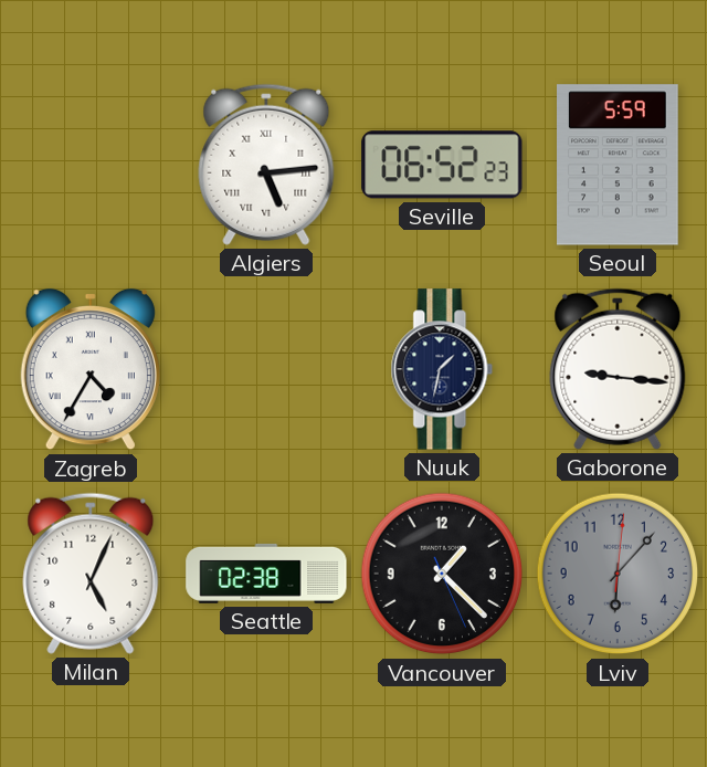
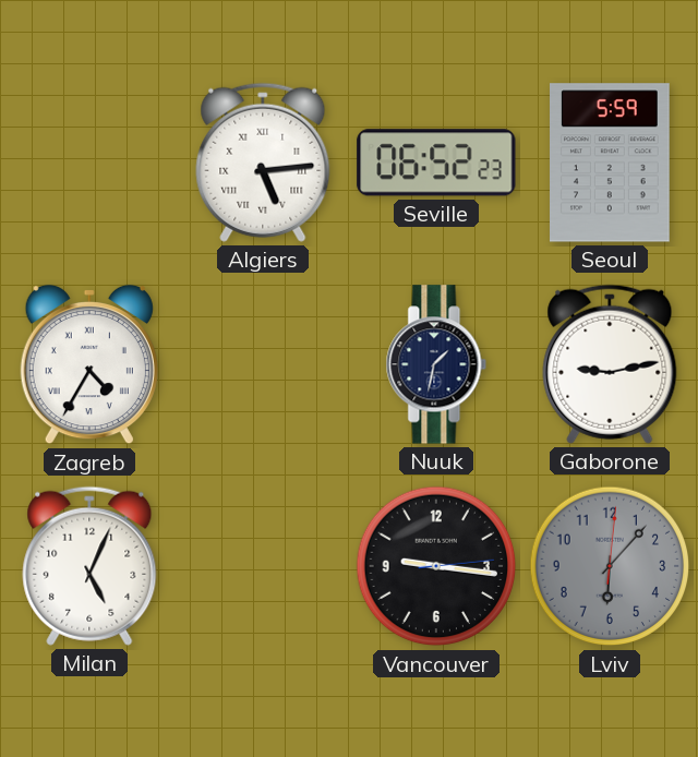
Gaborone: 9:16 -> 9:13
Seattle: 02:38 -> none
Vancouver: 1:22 -> 9:16
